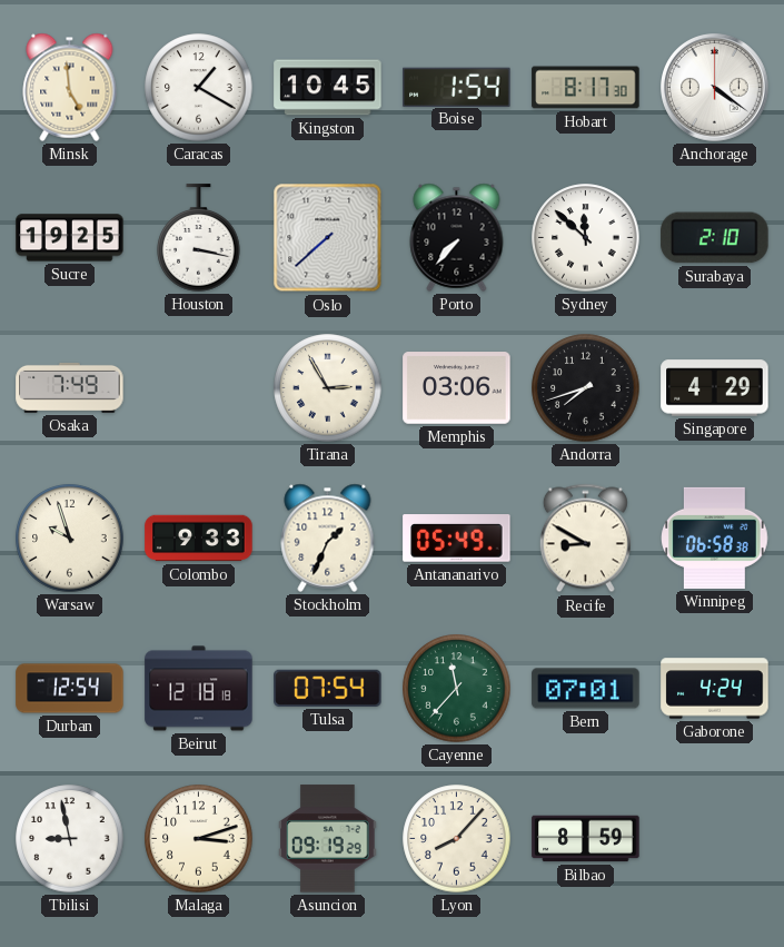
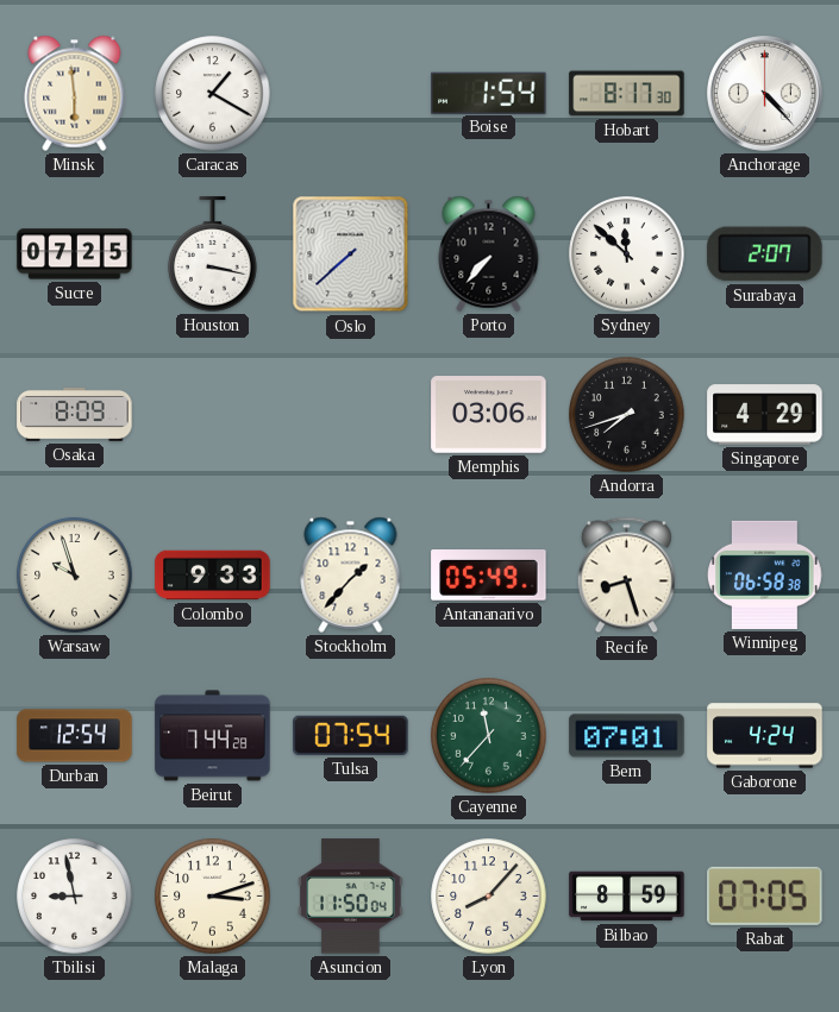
Minsk: 4:59 -> 5:59
Kingston: 10:45 -> none
Anchorage: 4:21 -> 4:23
Sucre: 19:25 -> 07:25
Surabaya: 2:10 -> 2:07
Osaka: 7:49 -> 8:09
Tirana: 2:55 -> none
Stockholm: 1:34 -> 1:37
Recife: 8:50 -> 8:27
Beirut: 12:18 -> 7:44
Asuncion: 09:19 -> 11:50
Rabat: none -> 07:05
